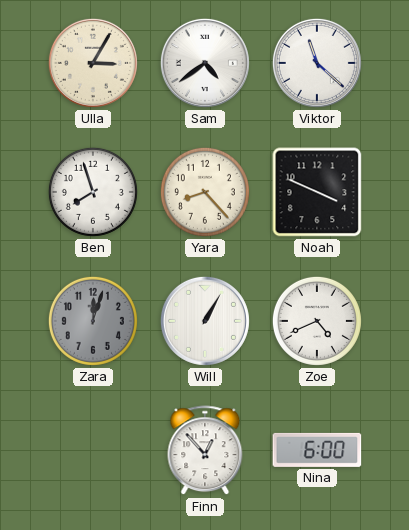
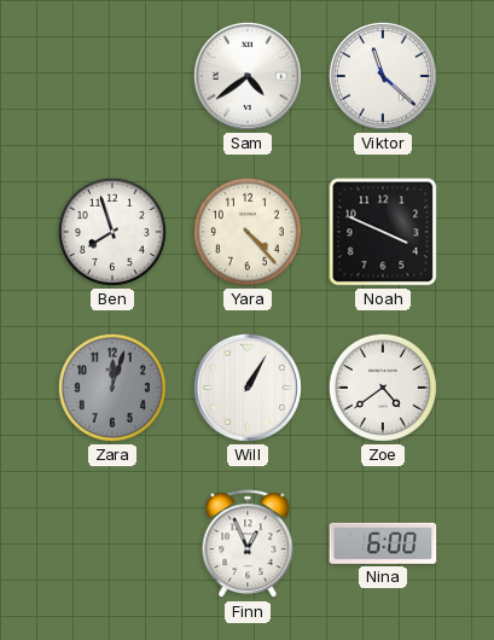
Ulla: 3:05 -> none
Yara: 8:23 -> 4:23
Zoe: 4:41 -> 4:39
Finn: 12:53 -> 12:56
